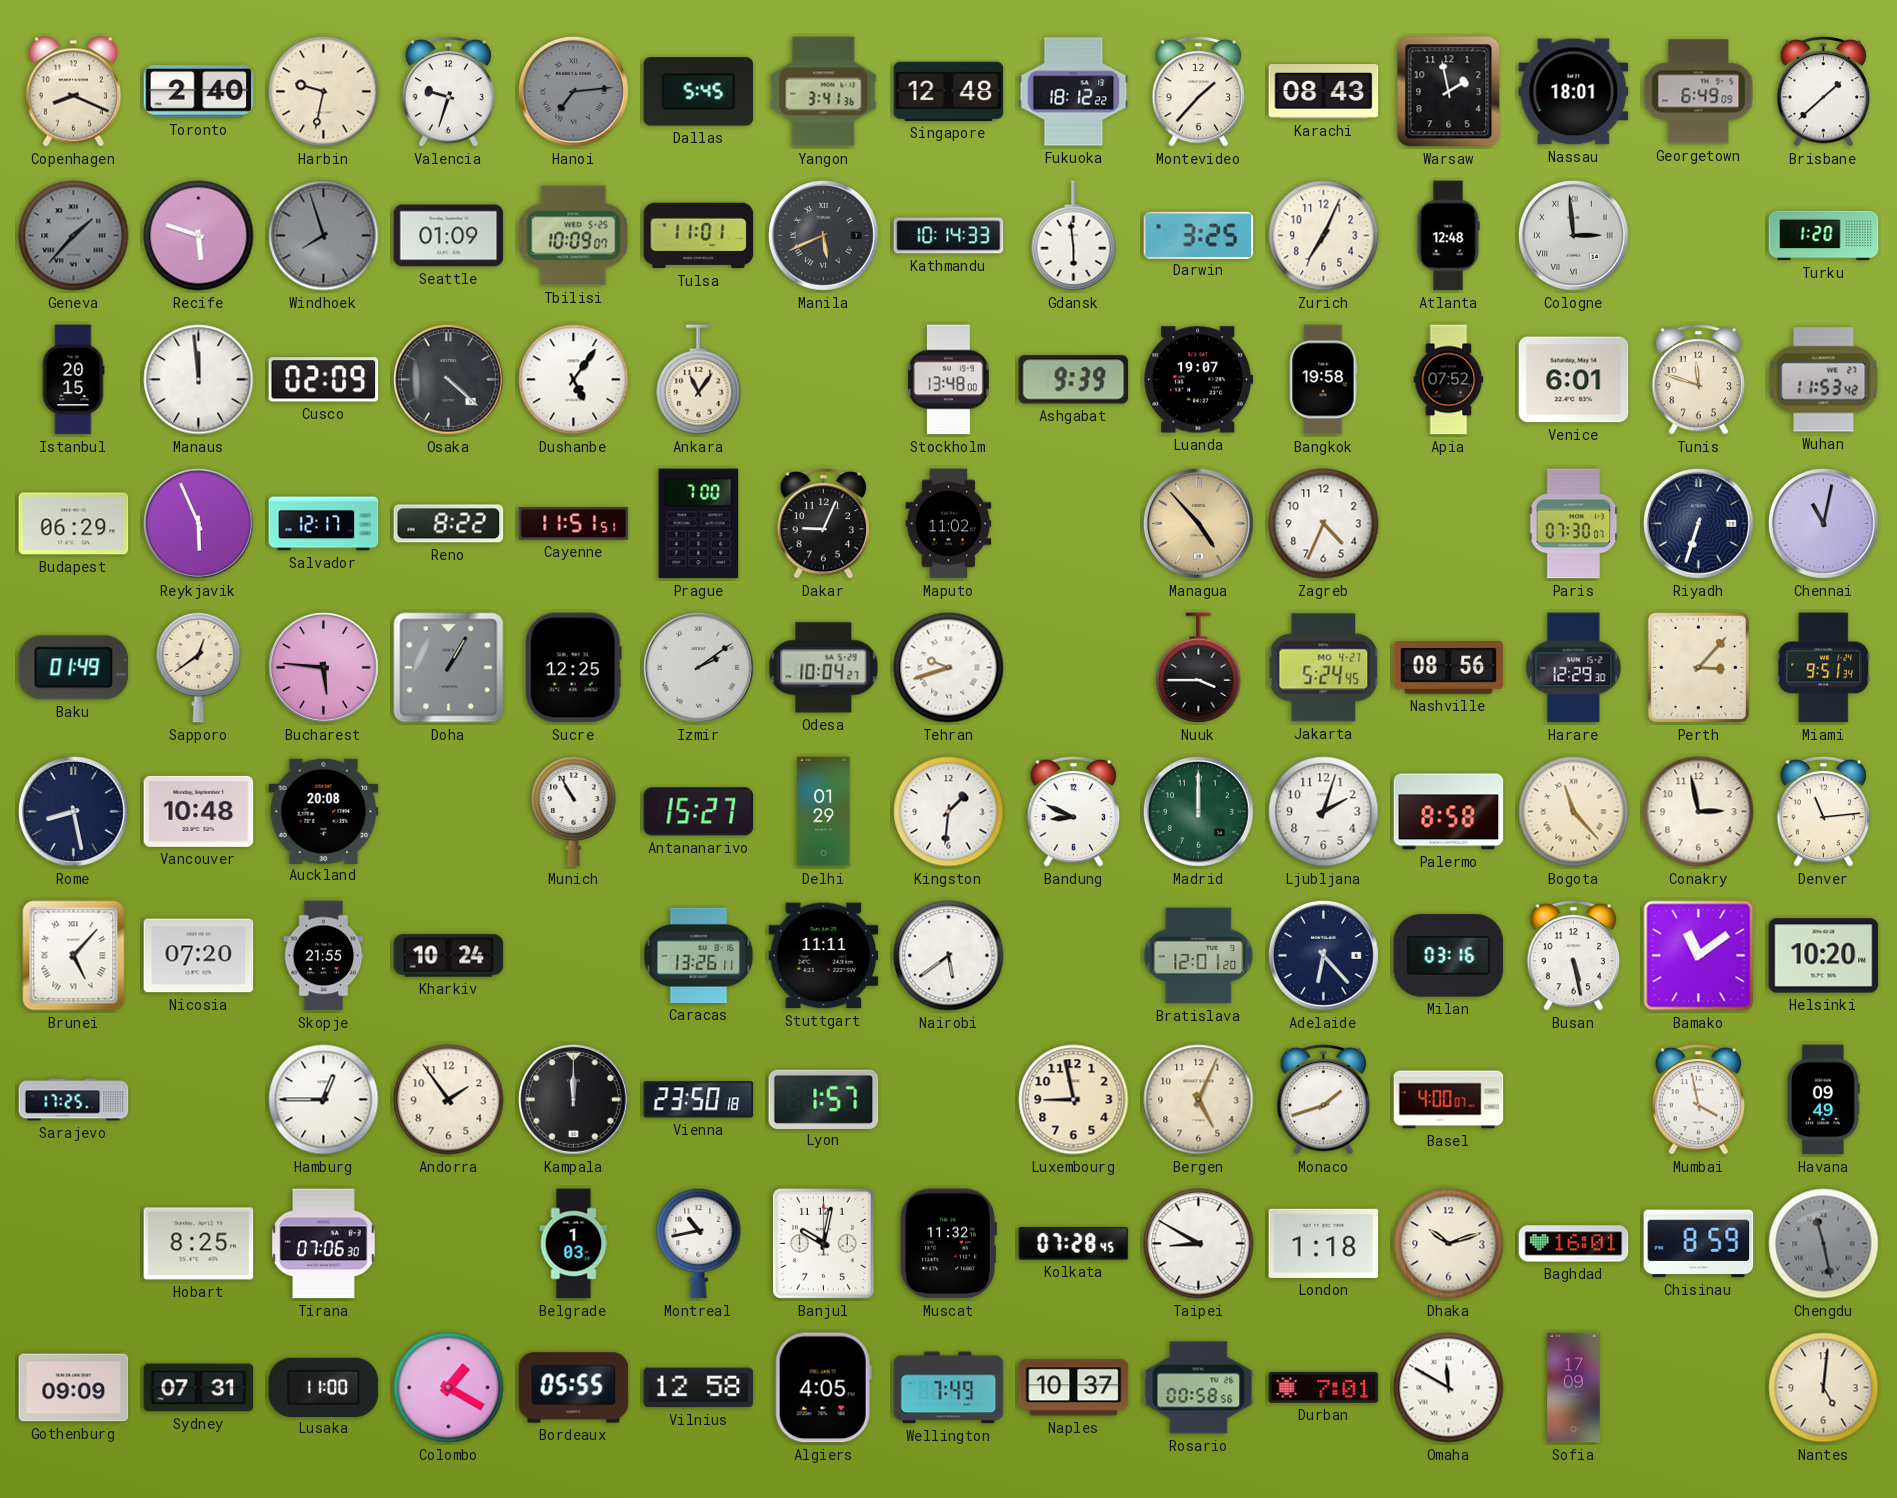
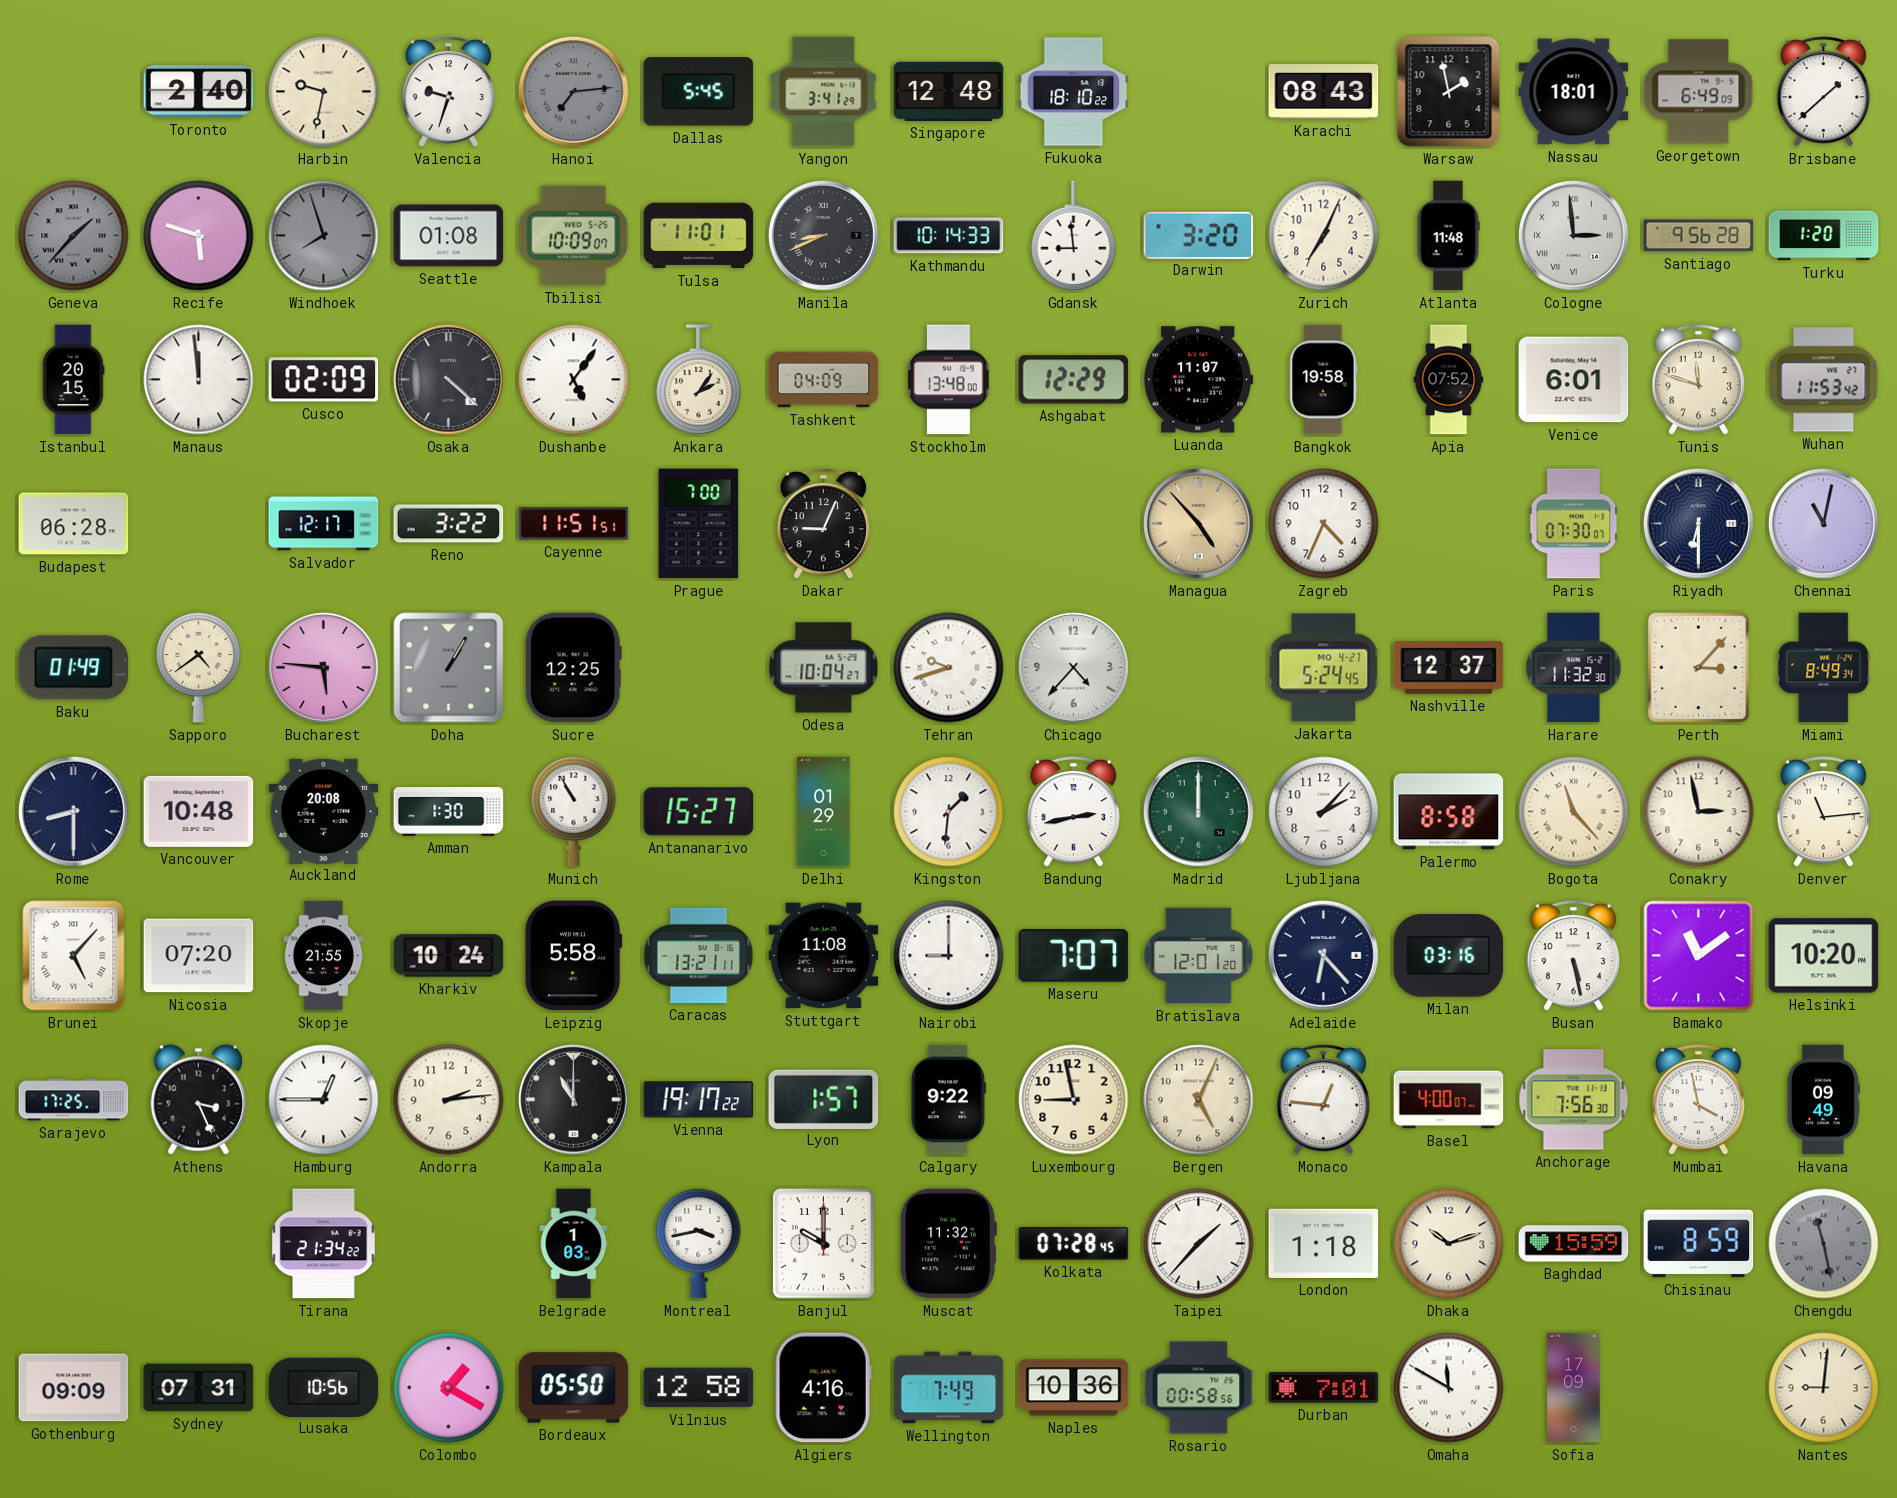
Copenhagen: 8:19 -> none
Yangon: 3:41:36 -> 3:41:29
Fukuoka: 18:12 -> 18:10
Montevideo: 1:37 -> none
Seattle: 01:09 -> 01:08
Manila: 5:41 -> 8:41
Gdansk: 5:59 -> 8:59
Darwin: 3:25 -> 3:20
Atlanta: 12:48 -> 11:48
Santiago: none -> 9:56
Ankara: 11:06 -> 2:06
Tashkent: none -> 04:09
Ashgabat: 9:39 -> 12:29
Luanda: 19:07 -> 11:07
Budapest: 06:29 -> 06:28
Reykjavik: 5:56 -> none
Reno: 8:22 -> 3:22
Maputo: 11:02 -> none
Riyadh: 6:33 -> 6:30
Sapporo: 12:39 -> 4:39
Izmir: 2:09 -> none
Chicago: none -> 4:37
Nuuk: 3:45 -> none
Nashville: 08:56 -> 12:37
Harare: 12:29 -> 11:32
Miami: 9:51 -> 8:49
Rome: 8:28 -> 8:30
Amman: none -> 1:30
Bandung: 8:49 -> 2:43
Ljubljana: 2:03 -> 2:07
Leipzig: none -> 5:58
Caracas: 13:26 -> 13:21
Stuttgart: 11:11 -> 11:08
Nairobi: 5:39 -> 9:00
Maseru: none -> 7:07
Athens: none -> 3:26
Andorra: 1:54 -> 2:14
Kampala: 12:00 -> 11:00
Vienna: 23:50 -> 19:17
Calgary: none -> 9:22
Monaco: 1:42 -> 12:46
Anchorage: none -> 7:56
Hobart: 8:25 -> none
Tirana: 07:06 -> 21:34
Montreal: 10:43 -> 3:43
Banjul: 10:02 -> 10:00
Taipei: 8:50 -> 1:37
Baghdad: 16:01 -> 15:59
Lusaka: 11:00 -> 10:56
Bordeaux: 05:55 -> 05:50
Algiers: 4:05 -> 4:16
Naples: 10:37 -> 10:36
Nantes: 5:01 -> 9:01
